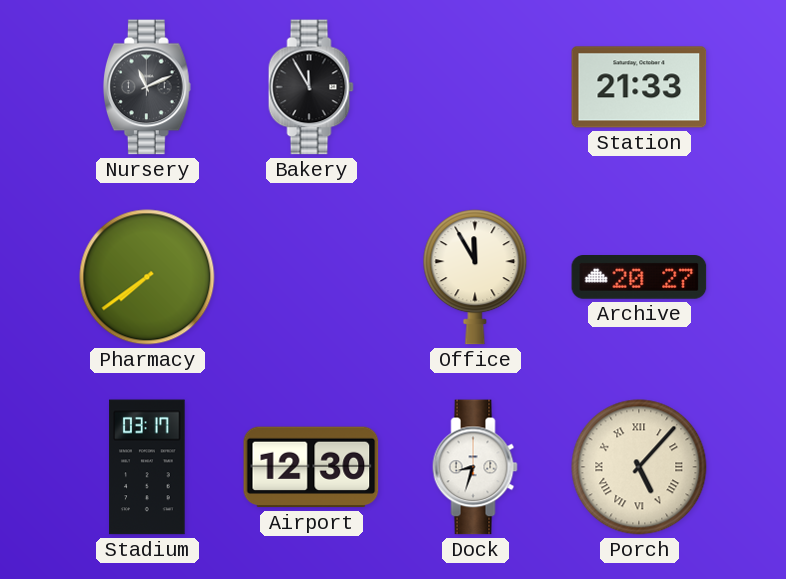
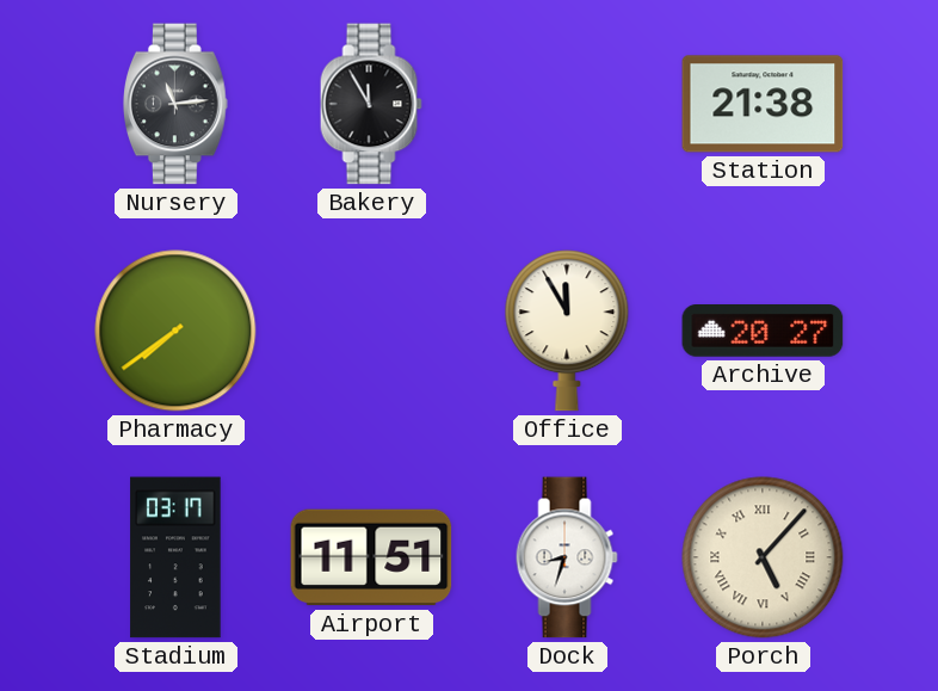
Nursery: 11:11 -> 11:14
Station: 21:33 -> 21:38
Airport: 12:30 -> 11:51
